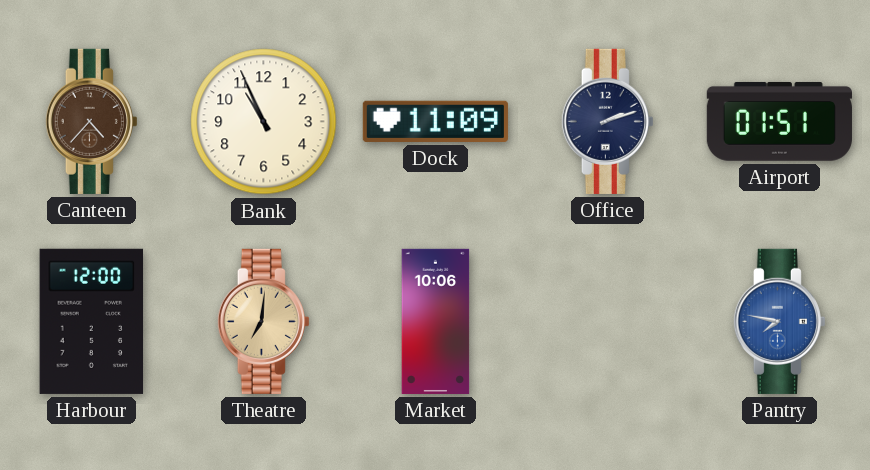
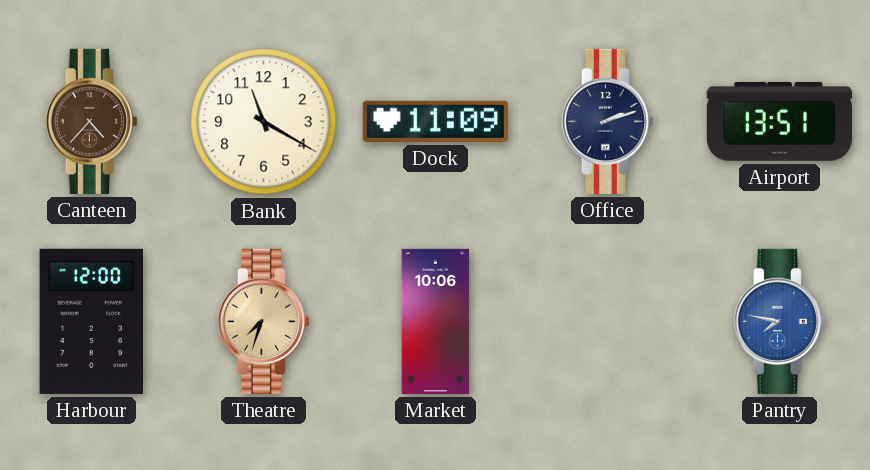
Bank: 10:56 -> 11:20
Airport: 01:51 -> 13:51
Theatre: 7:01 -> 7:33
